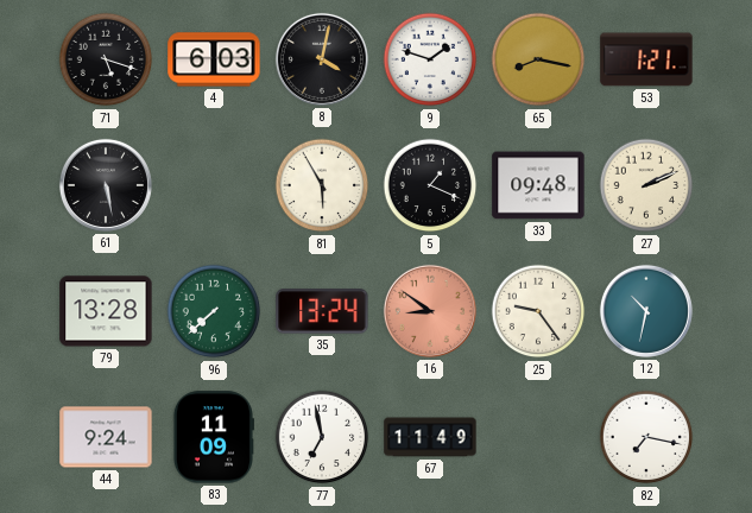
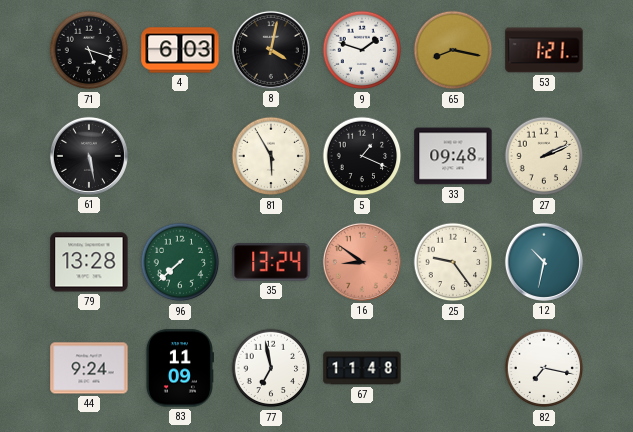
67: 11:49 -> 11:48
